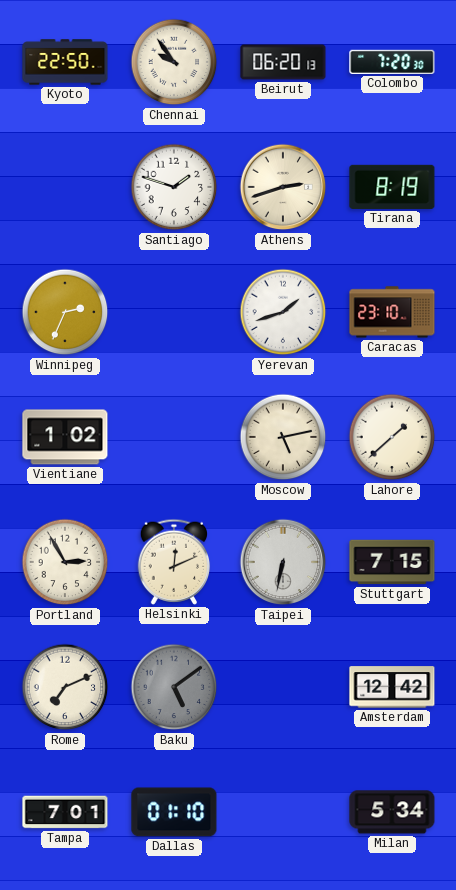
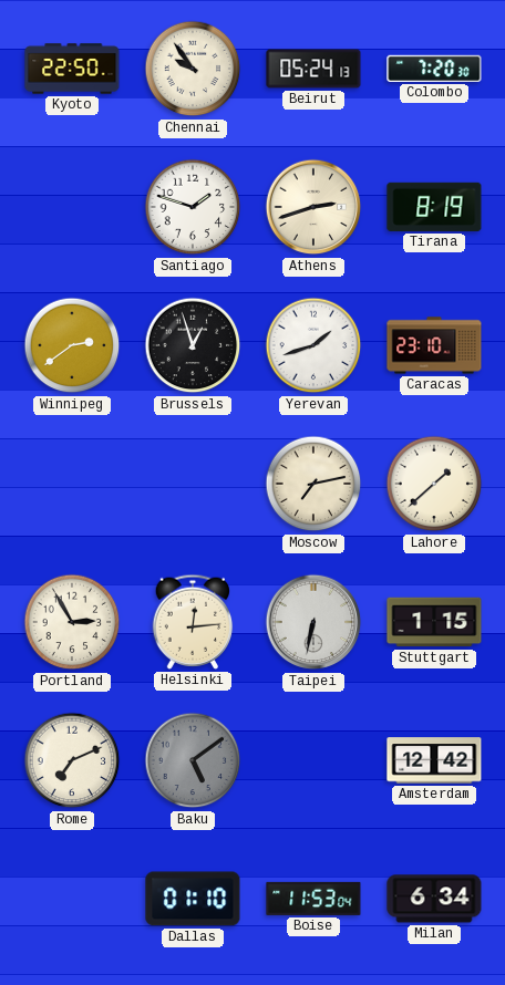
Beirut: 06:20 -> 05:24
Winnipeg: 2:34 -> 2:39
Brussels: none -> 12:57
Vientiane: 1:02 -> none
Moscow: 5:13 -> 7:13
Helsinki: 12:11 -> 12:14
Stuttgart: 7:15 -> 1:15
Tampa: 7:01 -> none
Boise: none -> 11:53
Milan: 5:34 -> 6:34
